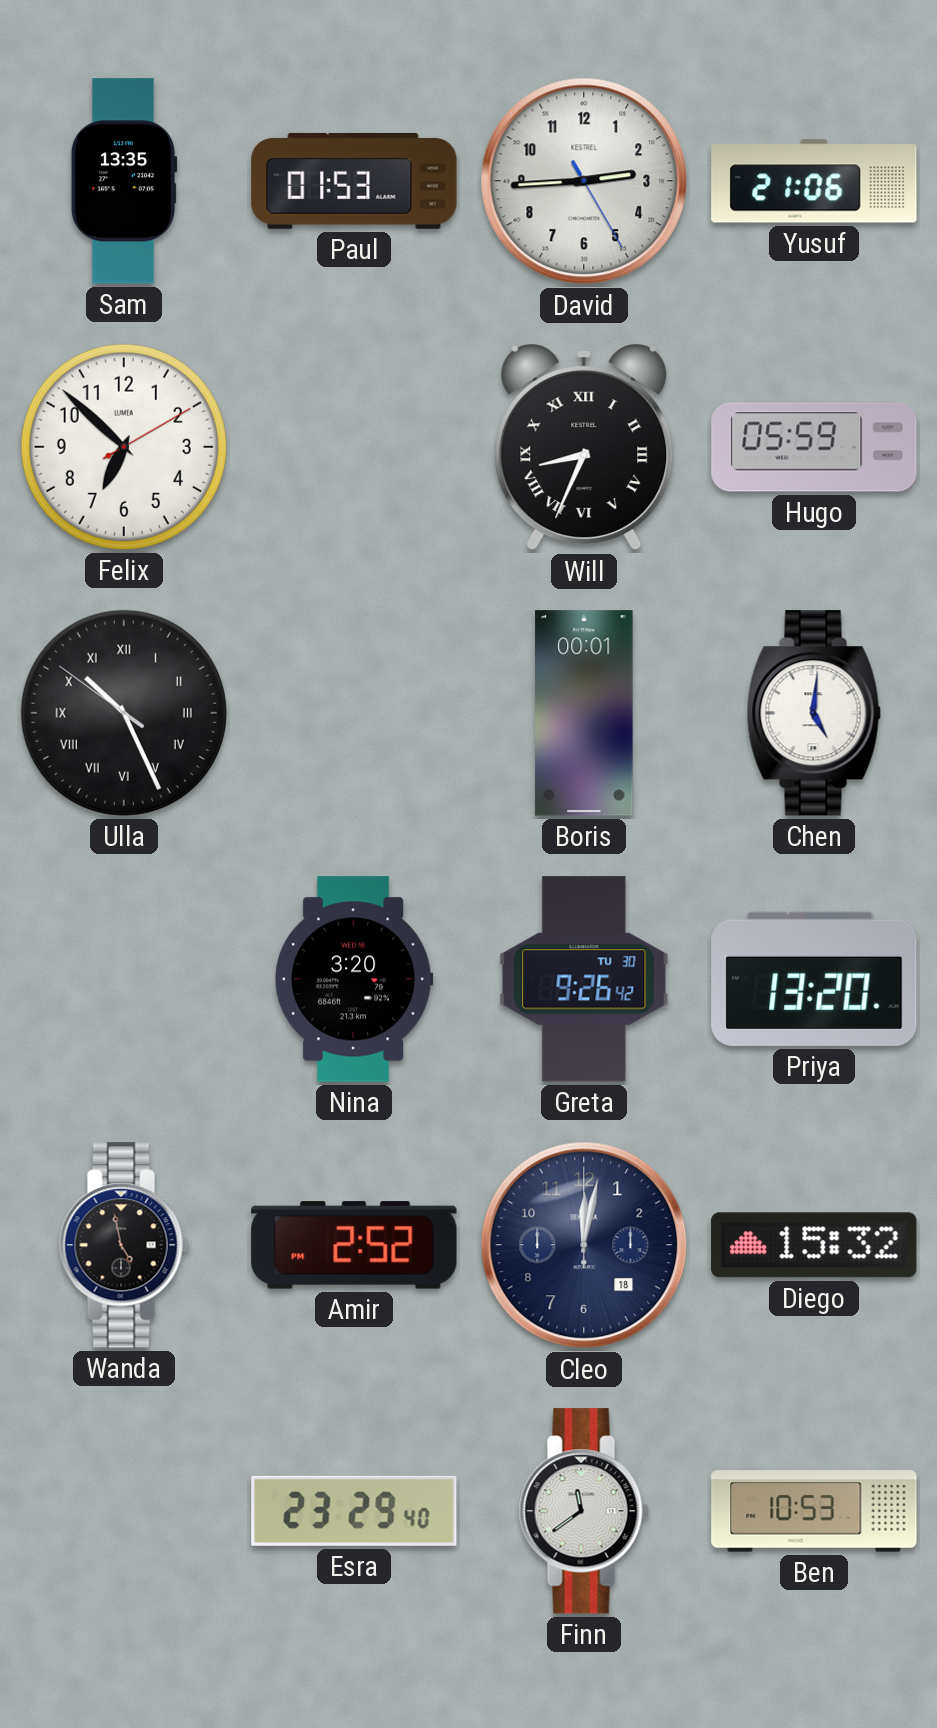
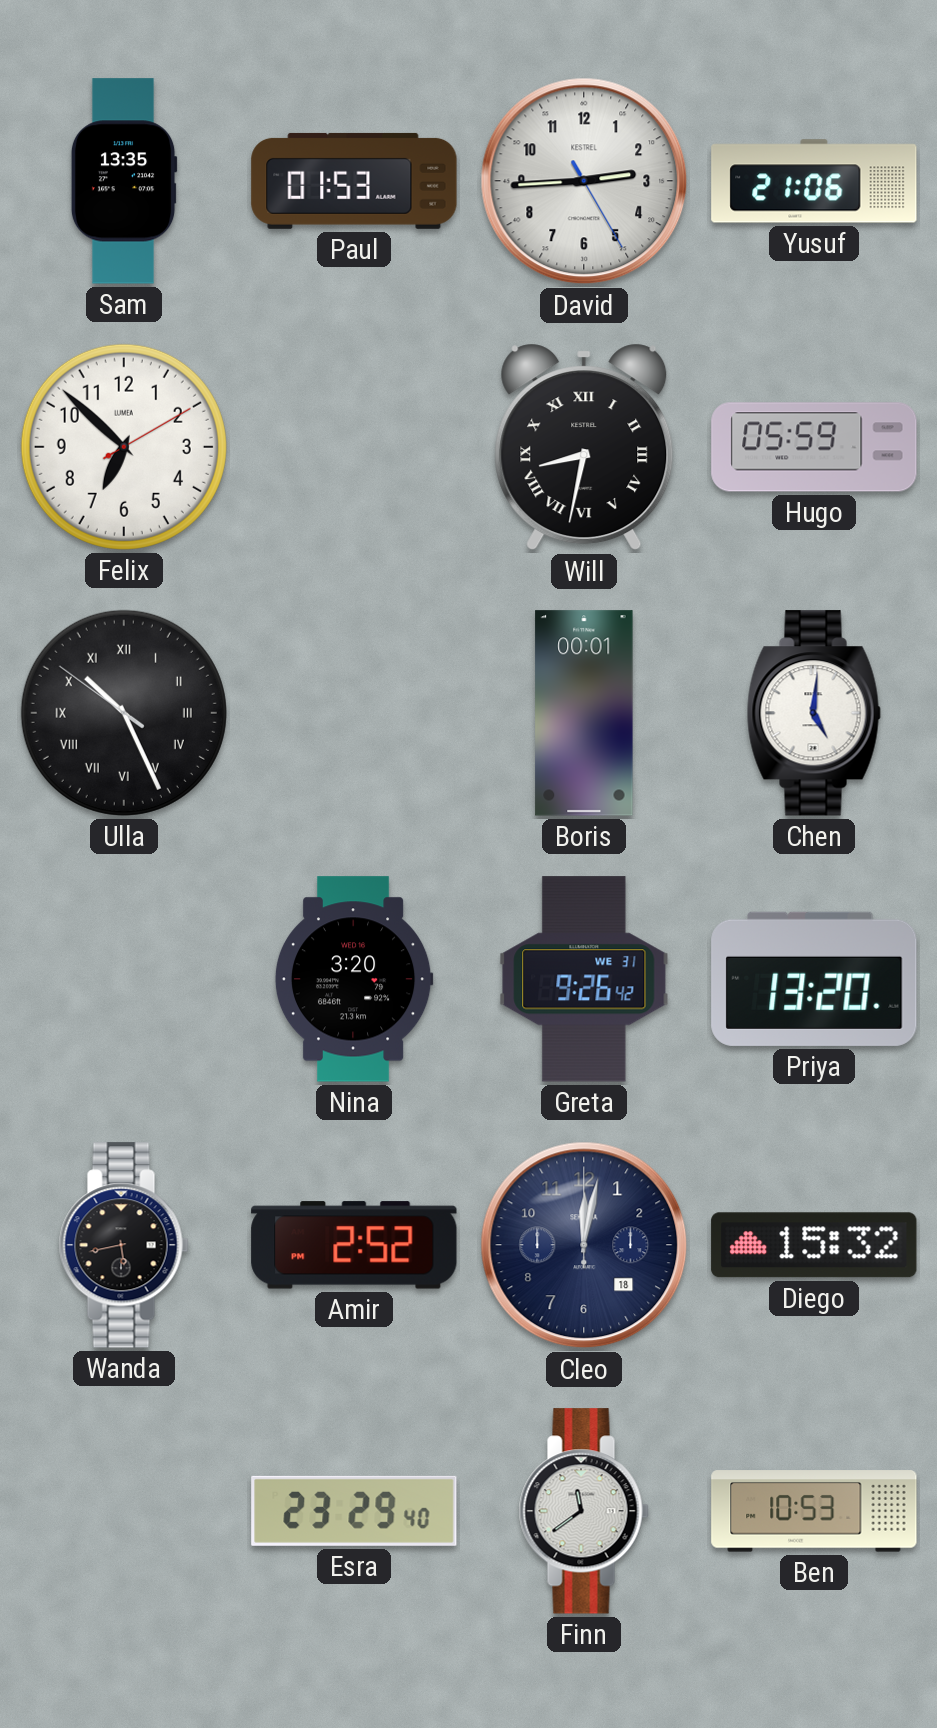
Will: 8:34 -> 8:32
Greta date: TU 30 -> WE 31
Wanda: 4:58 -> 5:43
